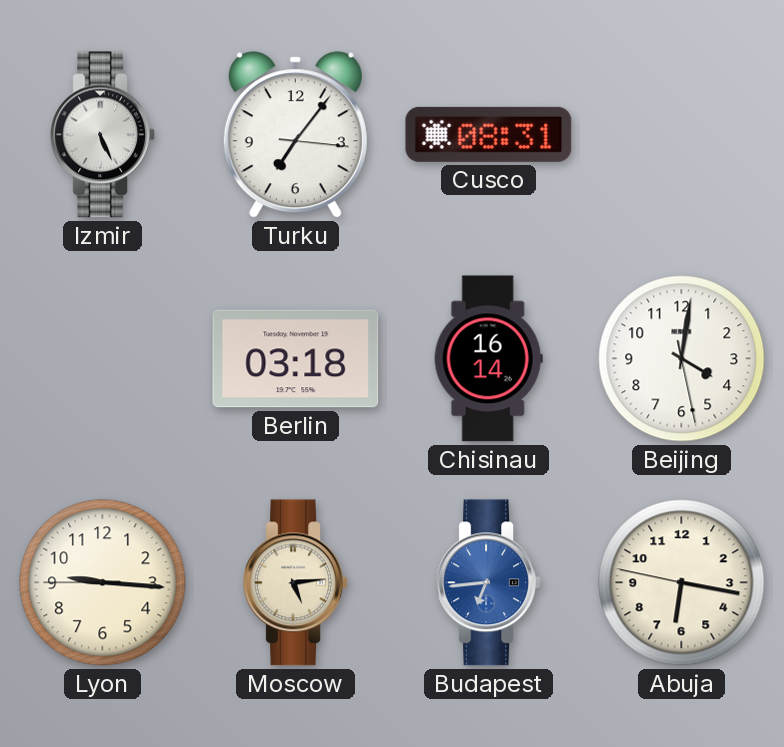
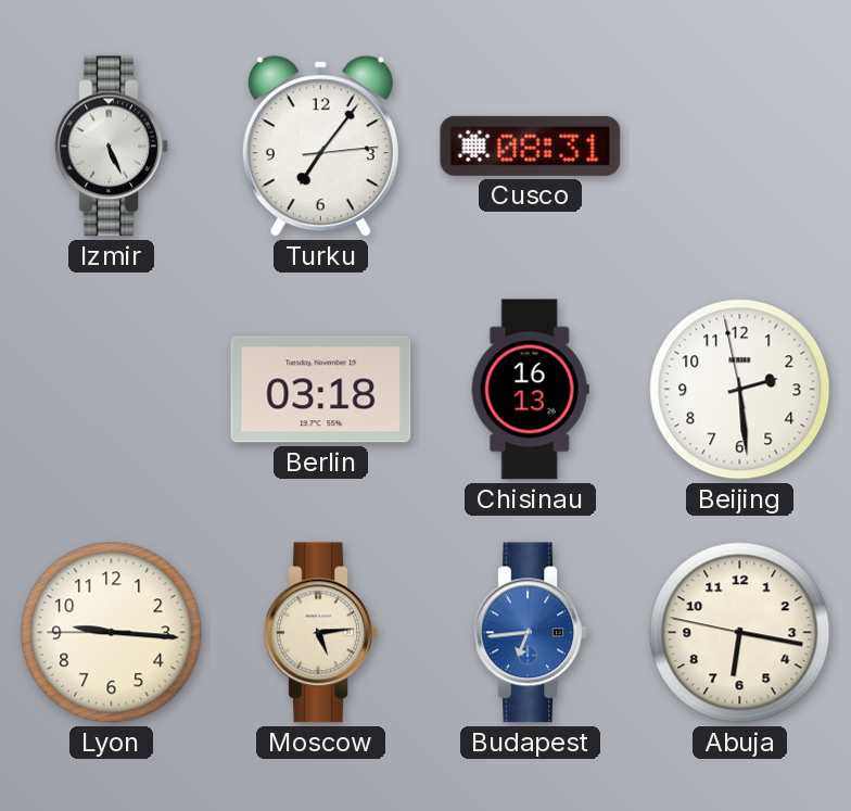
Turku: 7:06:16 -> 7:06:14
Chisinau: 16:14 -> 16:13
Beijing: 4:01 -> 2:28
